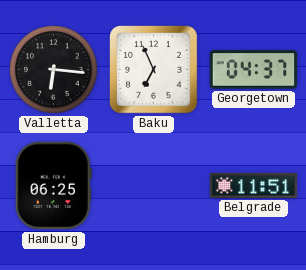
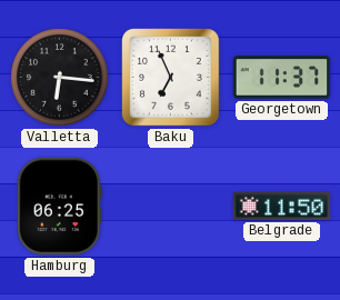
Georgetown: 04:37 -> 11:37
Belgrade: 11:51 -> 11:50
